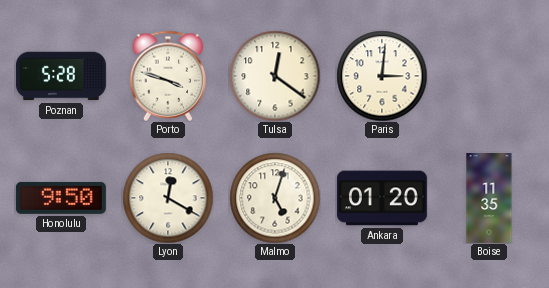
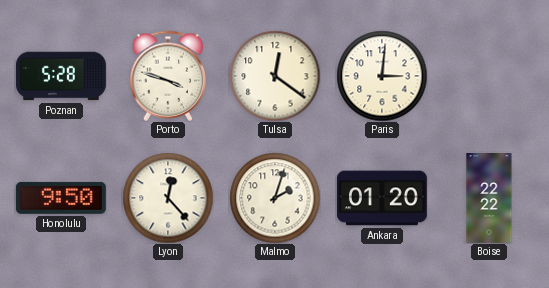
Lyon: 12:20 -> 12:23
Malmo: 5:03 -> 2:03
Boise: 11:35 -> 22:22
